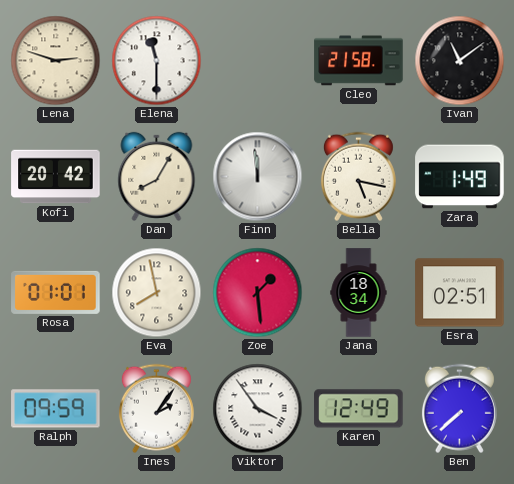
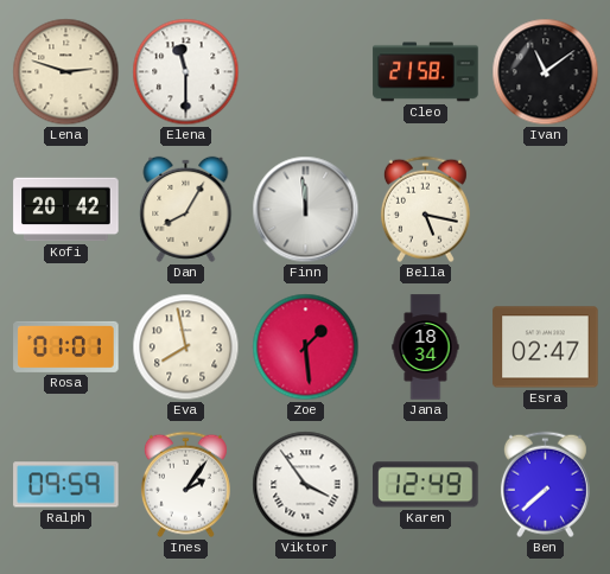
Zara: 1:49 -> none
Esra: 02:51 -> 02:47
